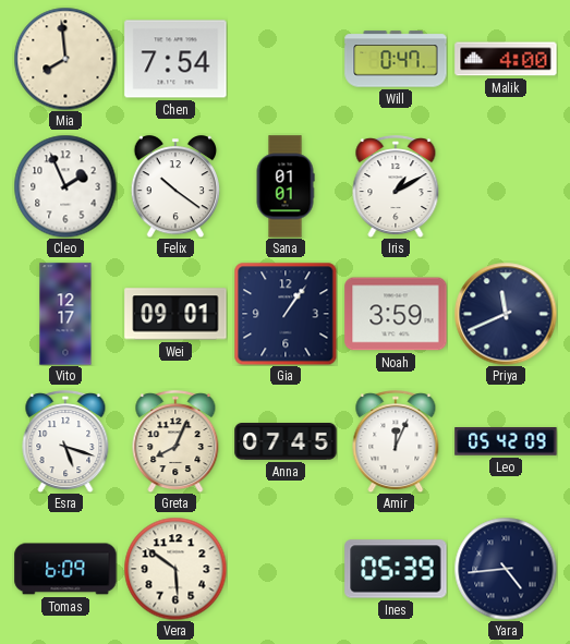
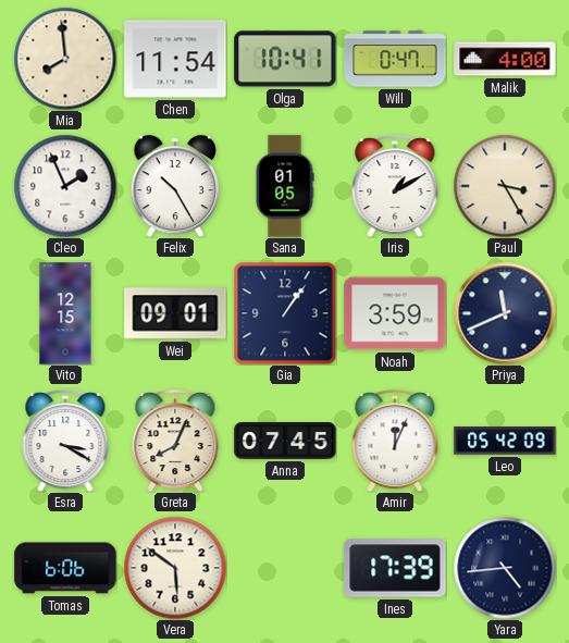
Chen: 7:54 -> 11:54
Olga: none -> 10:41
Felix: 10:21 -> 10:25
Sana: 01:01 -> 01:05
Paul: none -> 3:25
Vito: 12:17 -> 12:15
Esra: 5:18 -> 3:20
Tomas: 6:09 -> 6:06
Ines: 05:39 -> 17:39
